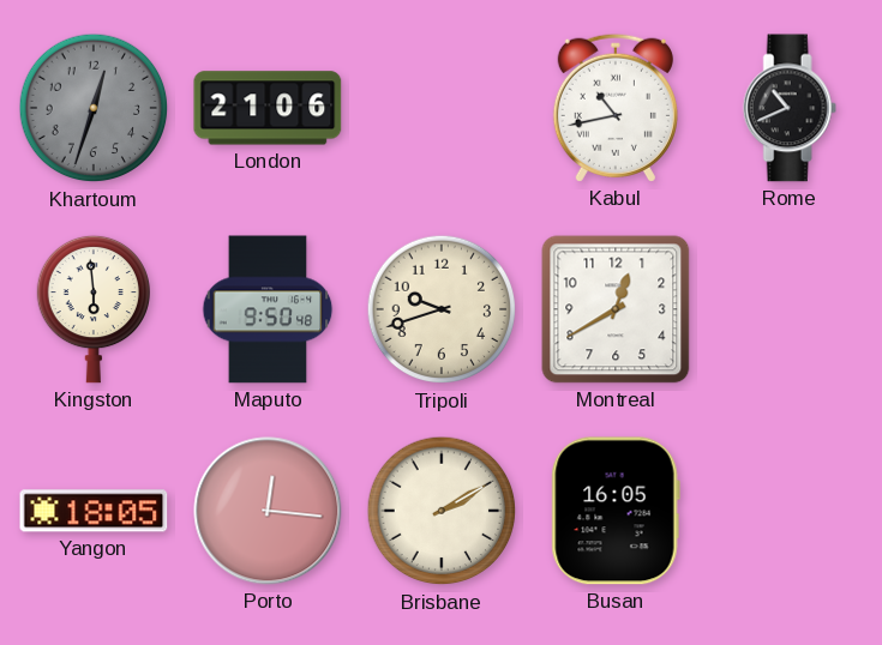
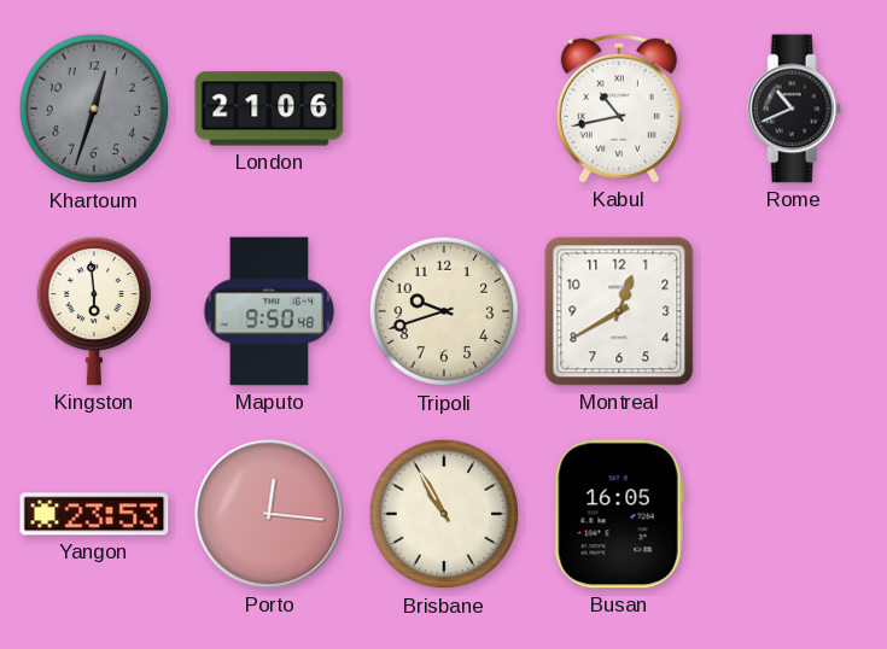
Yangon: 18:05 -> 23:53
Brisbane: 2:10 -> 10:55
